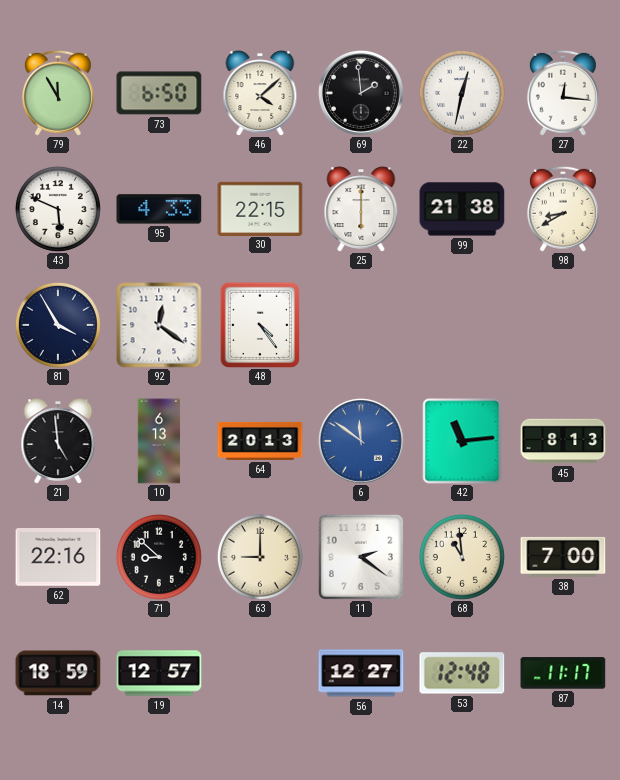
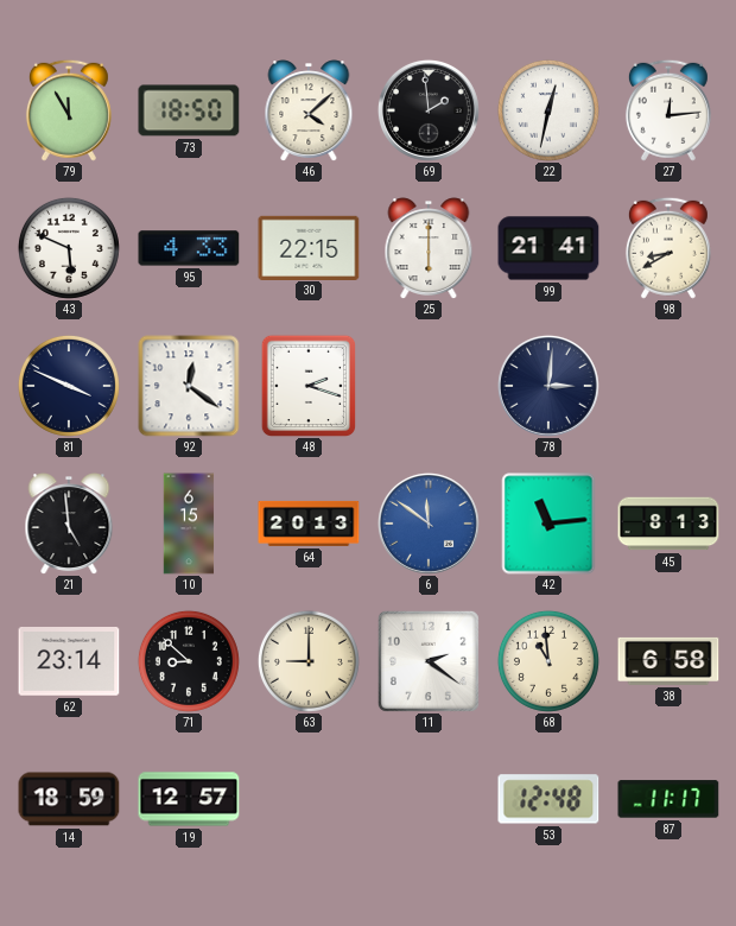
73: 6:50 -> 18:50
27: 12:16 -> 12:14
99: 21:38 -> 21:41
81: 3:55 -> 3:49
48: 4:24 -> 2:18
78: none -> 3:01
10: 6:13 -> 6:15
62: 22:16 -> 23:14
38: 7:00 -> 6:58
56: 12:27 -> none
